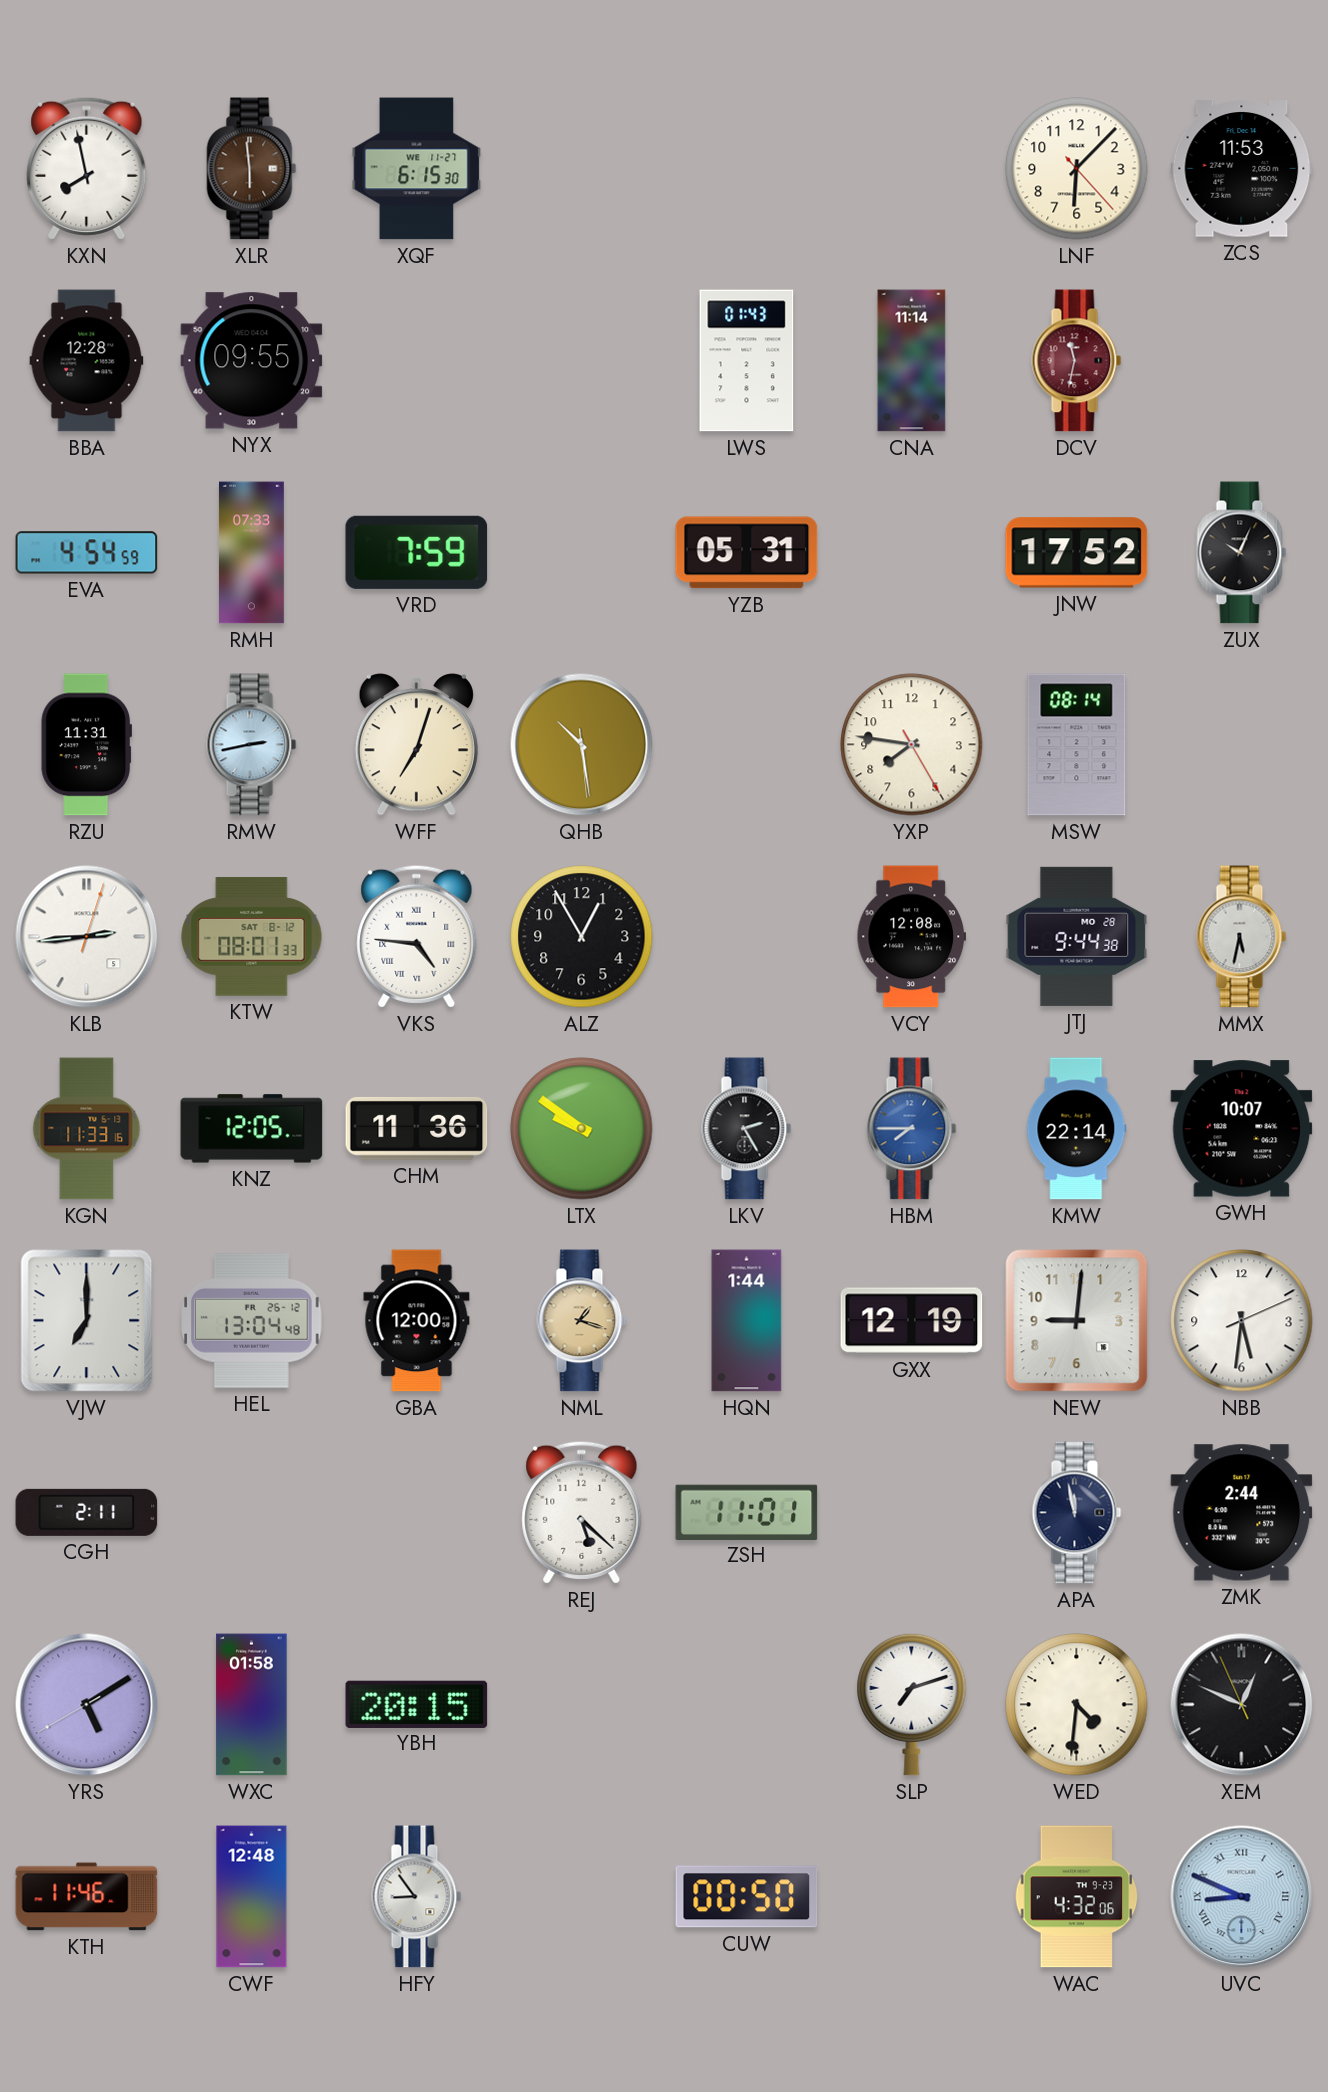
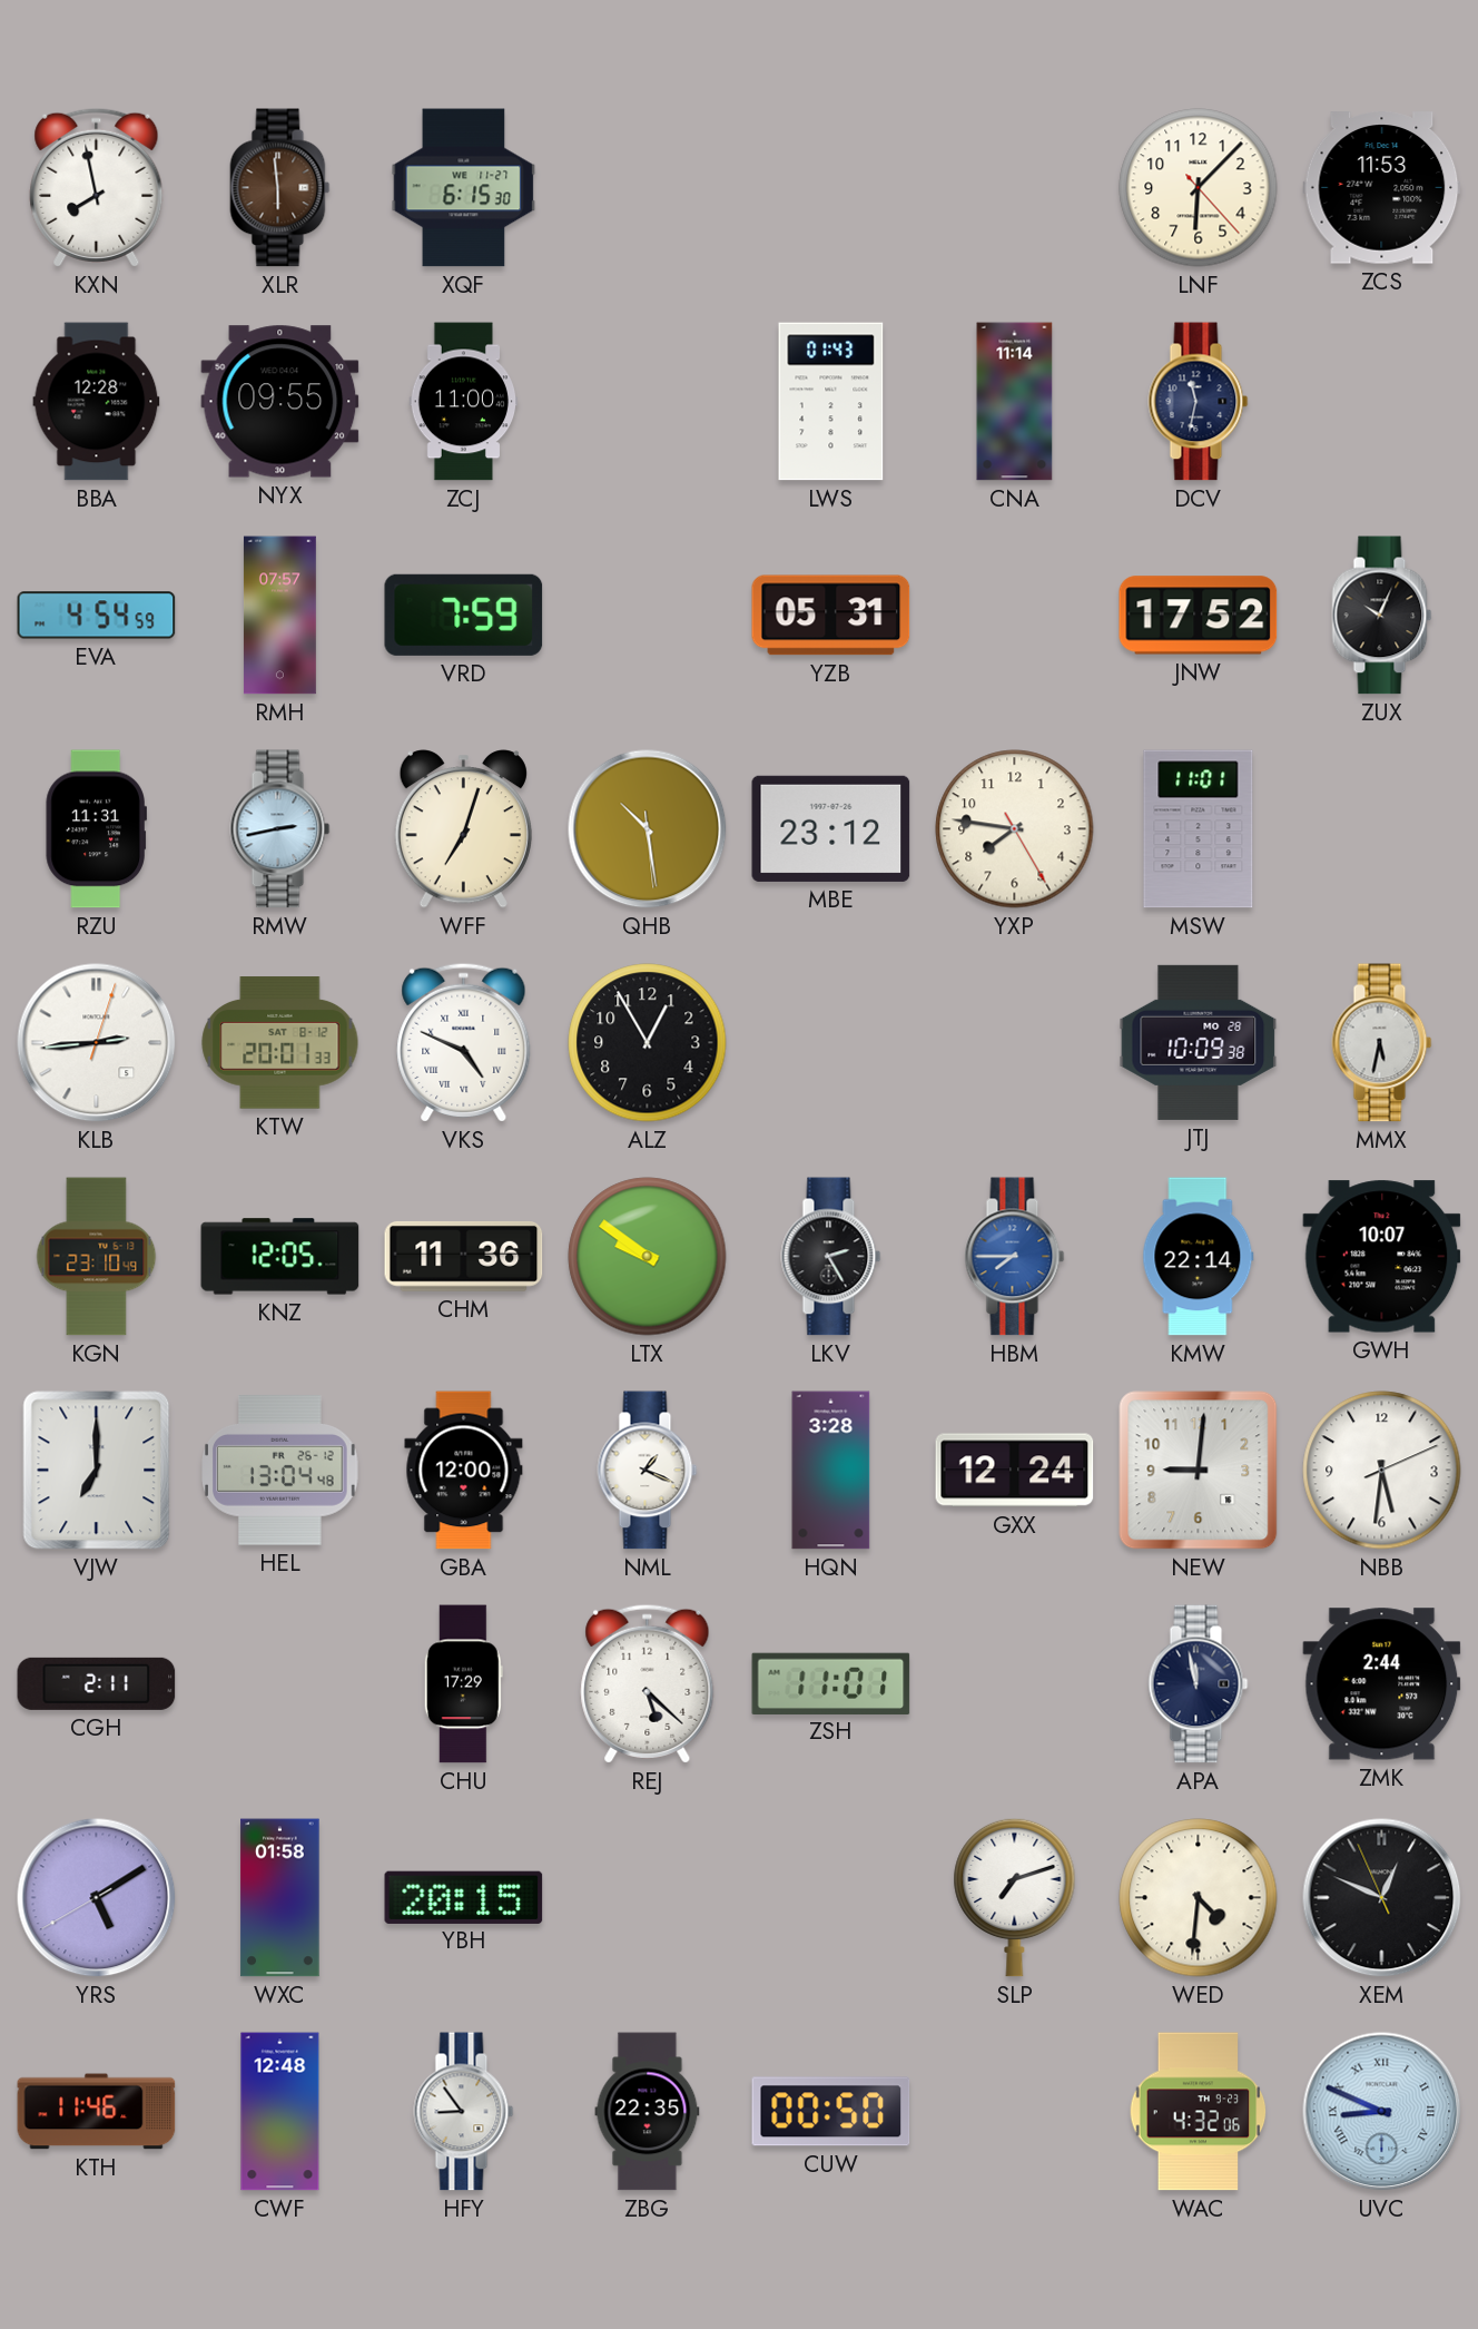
ZCJ: none -> 11:00
DCV dial: burgundy -> navy
RMH: 07:33 -> 07:57
MBE: none -> 23:12
MSW: 08:14 -> 11:01
KTW: 08:01 -> 20:01
VKS: 4:46 -> 4:49
VCY: 12:08 -> none
JTJ: 9:44 -> 10:09
KGN: 11:33 -> 23:10
NML: 1:18 -> 1:19
NML dial: champagne -> white
HQN: 1:44 -> 3:28
GXX: 12:19 -> 12:24
CHU: none -> 17:29
ZBG: none -> 22:35
